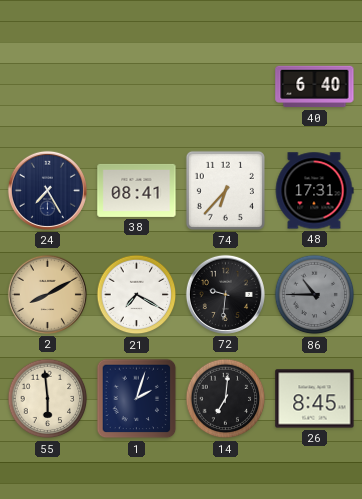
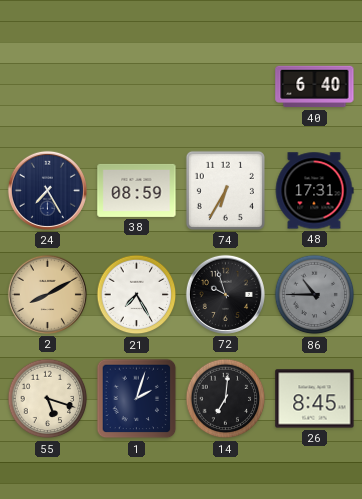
38: 08:41 -> 08:59
74: 6:37 -> 6:35
21: 7:20 -> 7:25
72: 9:31 -> 9:57
55: 5:59 -> 5:18
